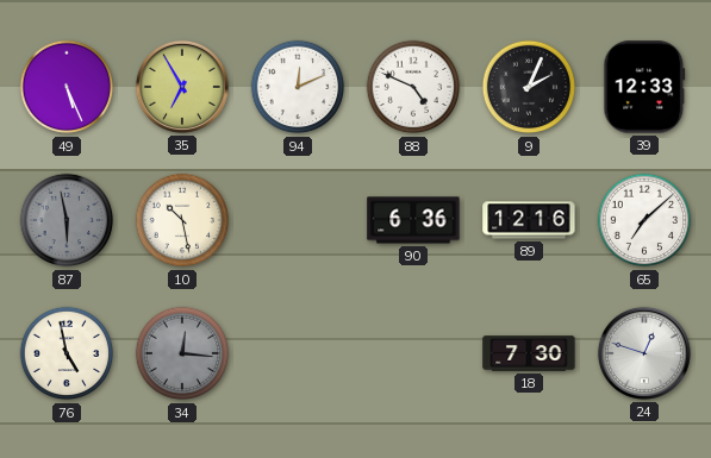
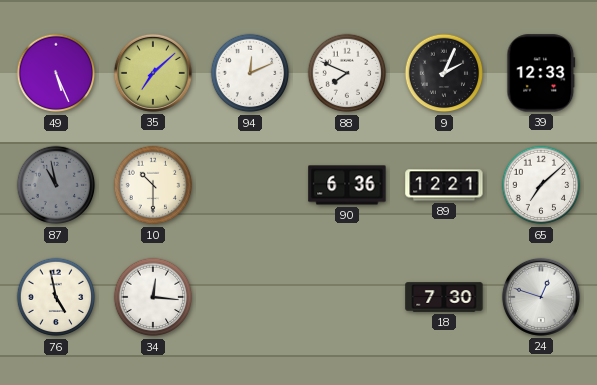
35: 6:55 -> 7:08
88: 4:49 -> 7:49
87: 5:58 -> 10:58
10: 10:28 -> 10:30
89: 12:16 -> 12:21
34 dial: grey -> white
